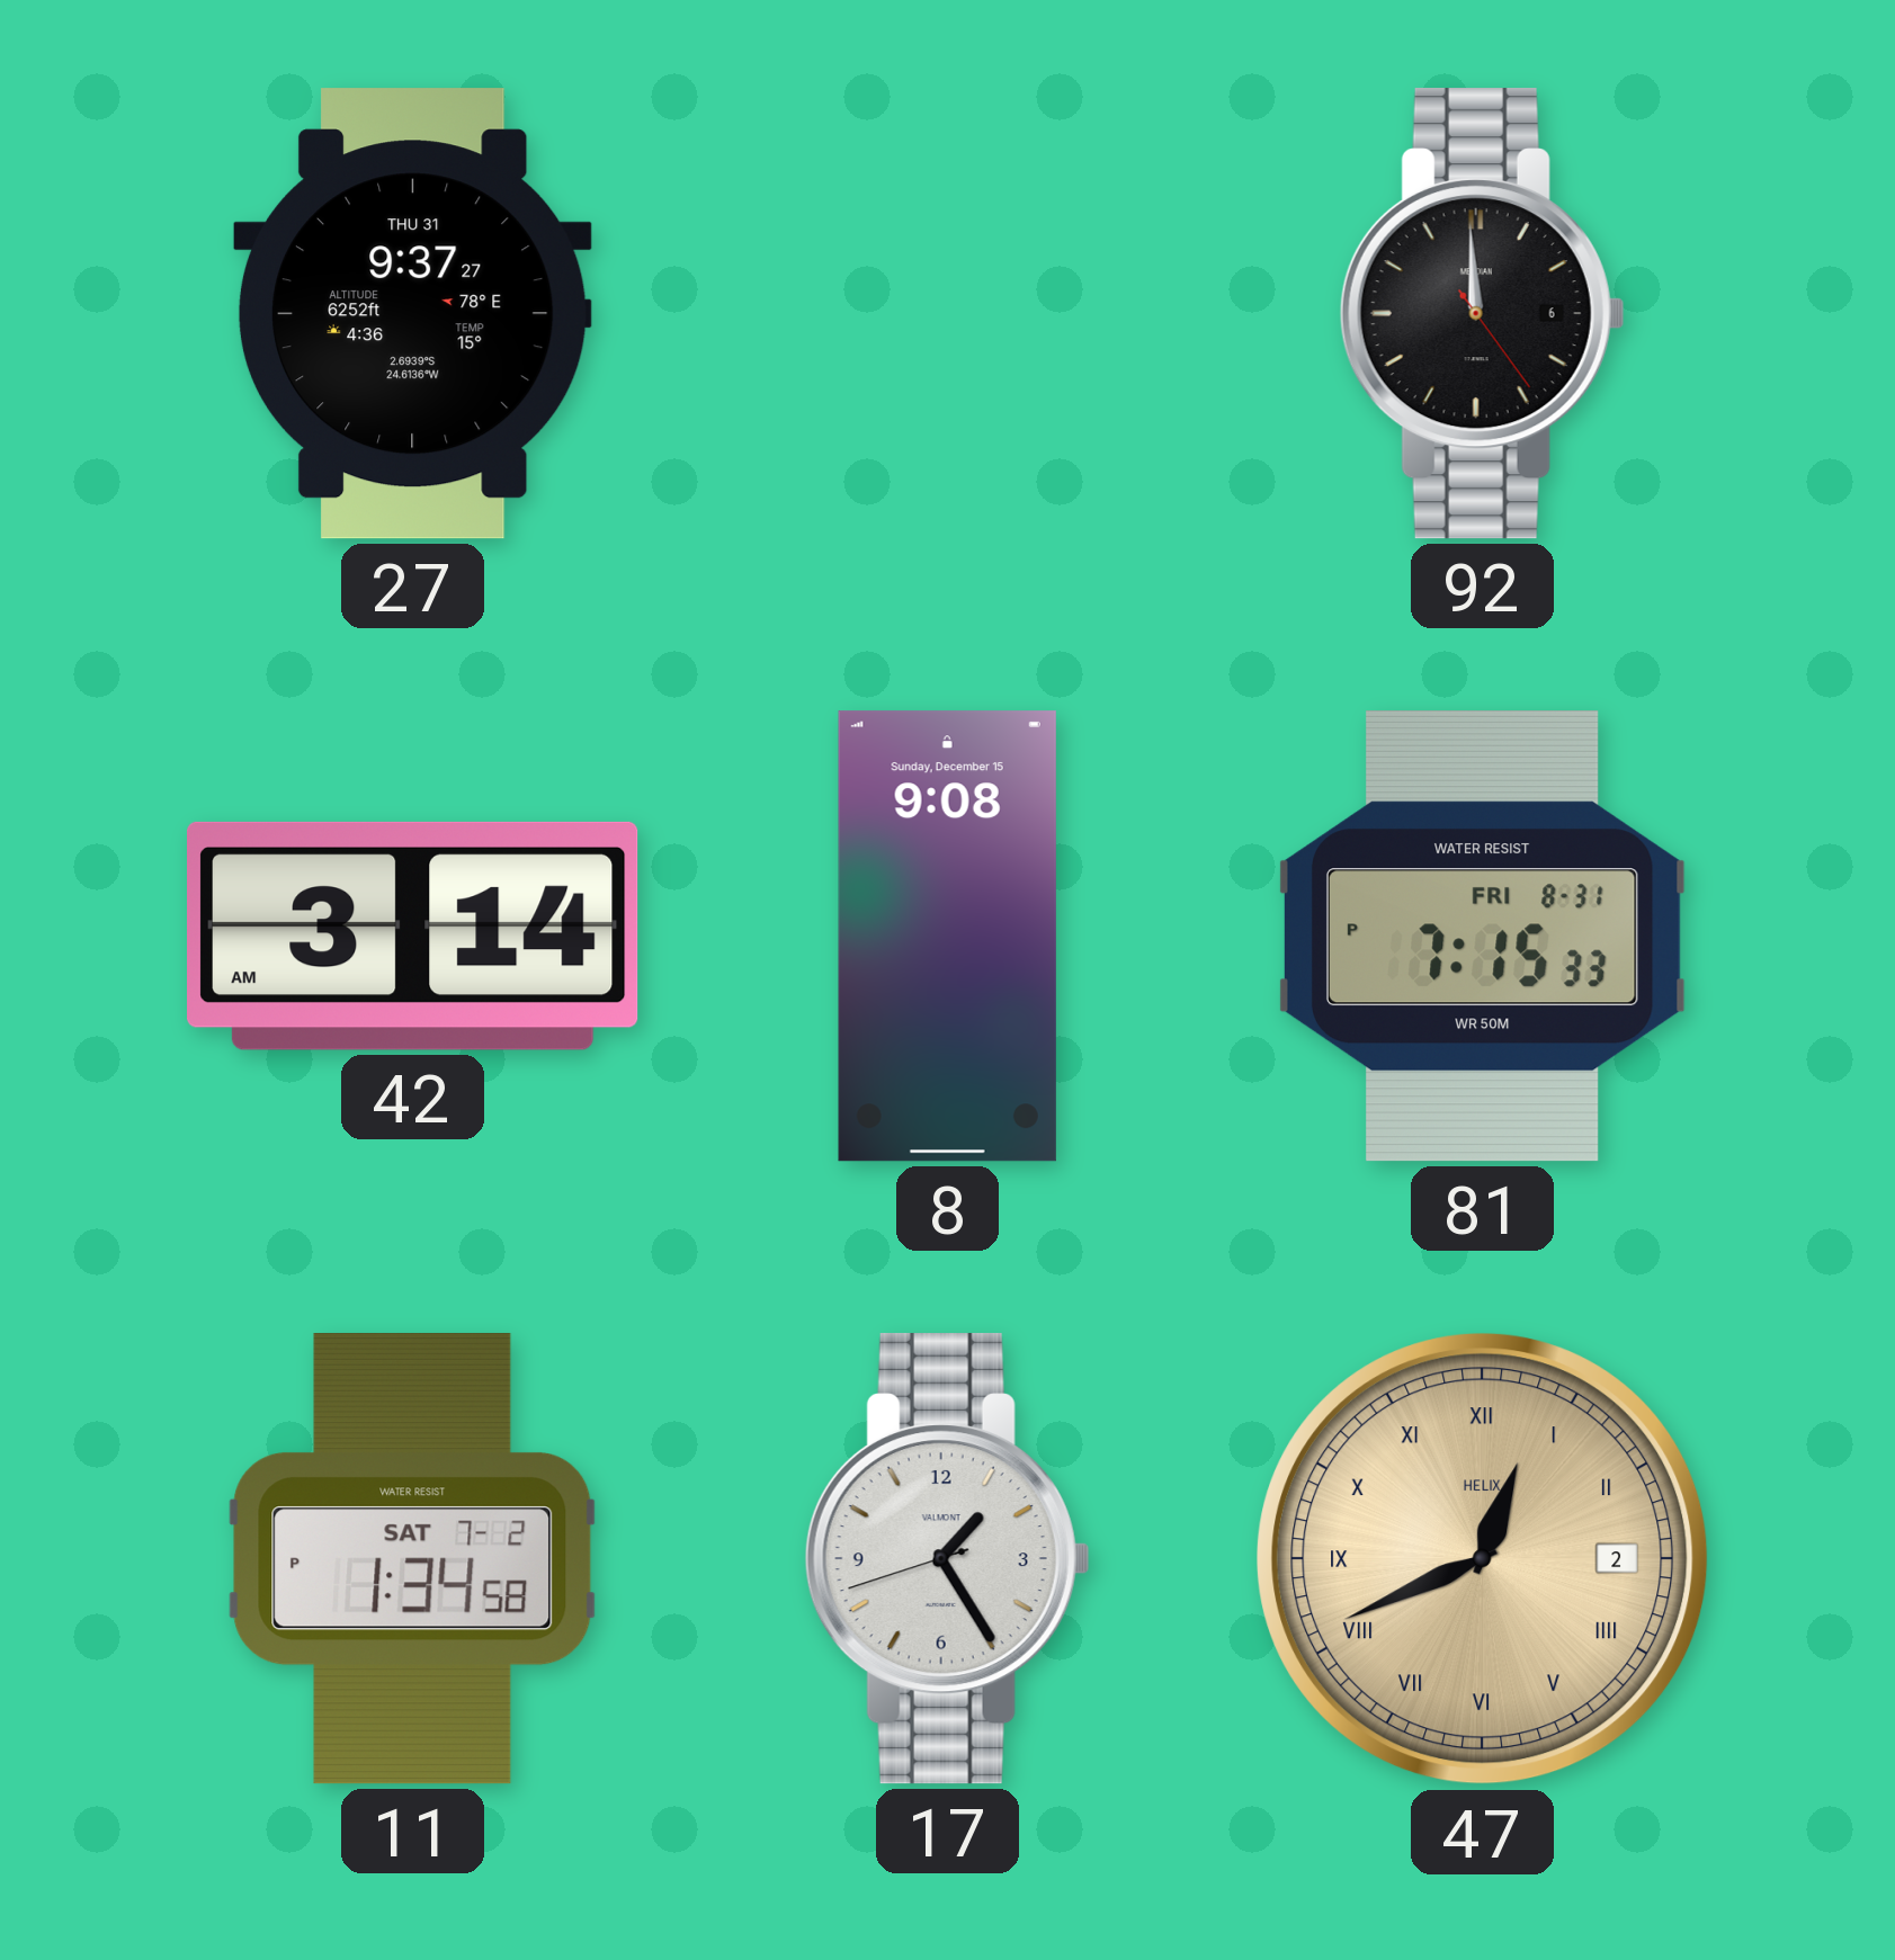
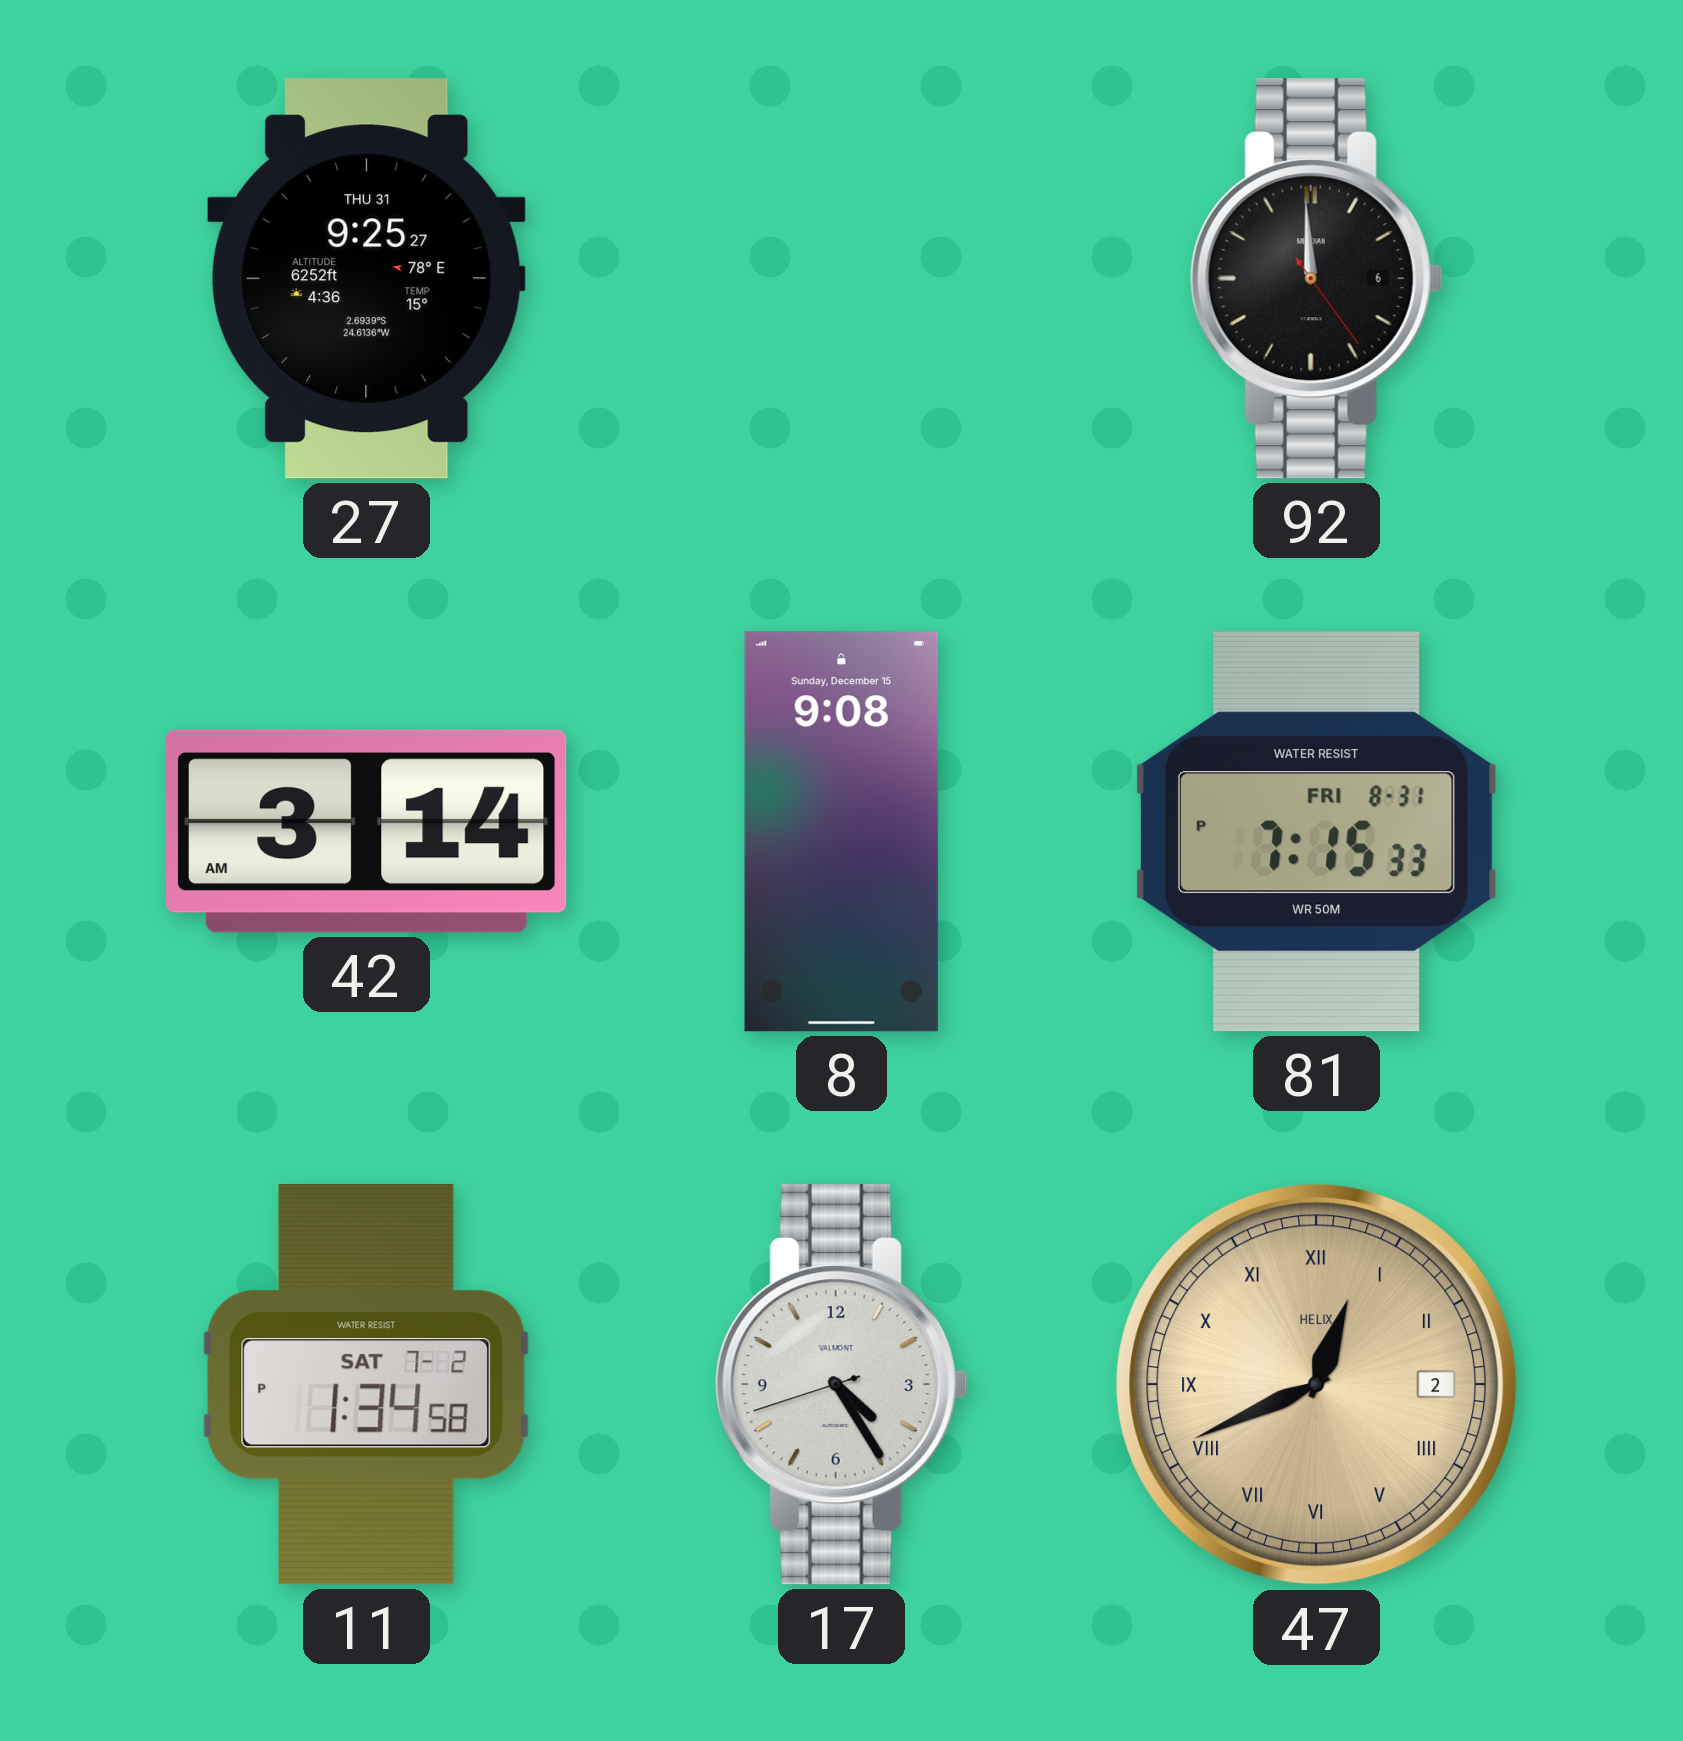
27: 9:37 -> 9:25
17: 1:24 -> 4:24
